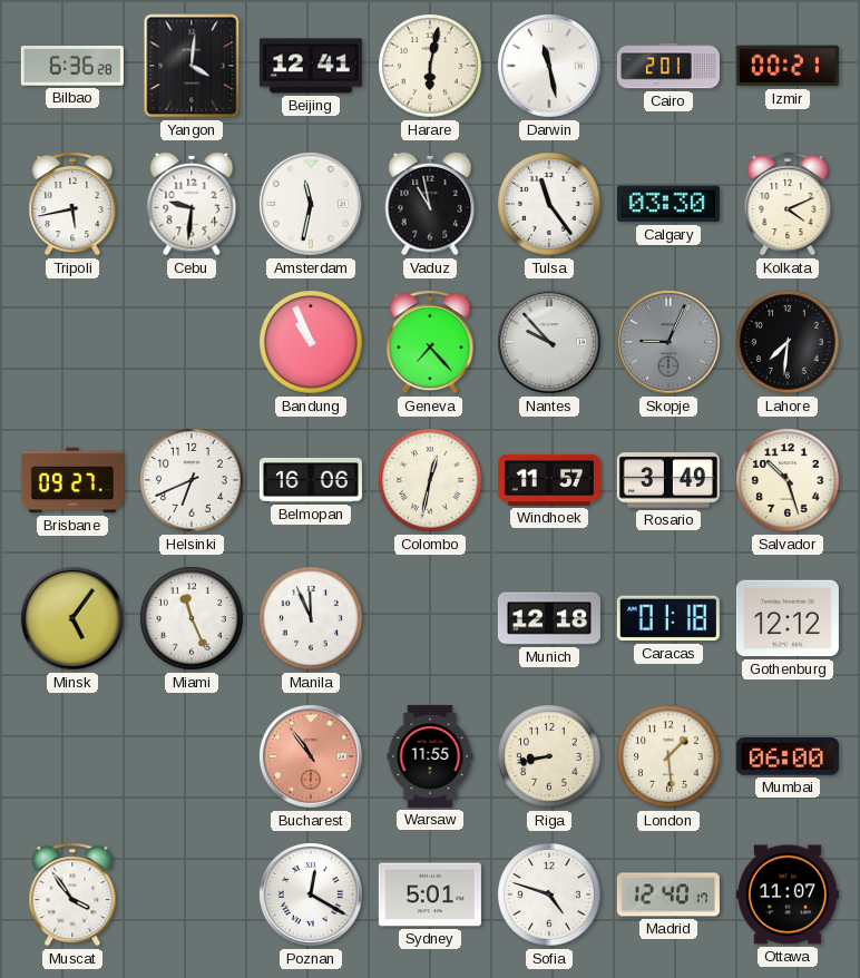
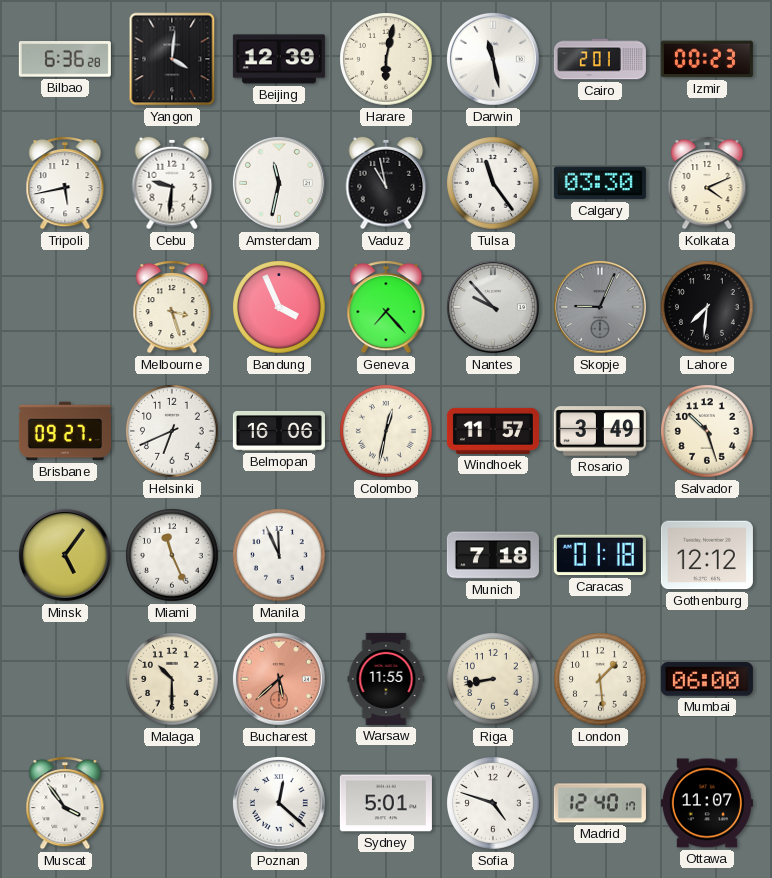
Beijing: 12:41 -> 12:39
Izmir: 00:21 -> 00:23
Melbourne: none -> 3:27
Bandung: 10:56 -> 3:56
Munich: 12:18 -> 7:18
Malaga: none -> 10:30
Bucharest: 10:54 -> 5:38
Poznan: 12:20 -> 12:22
